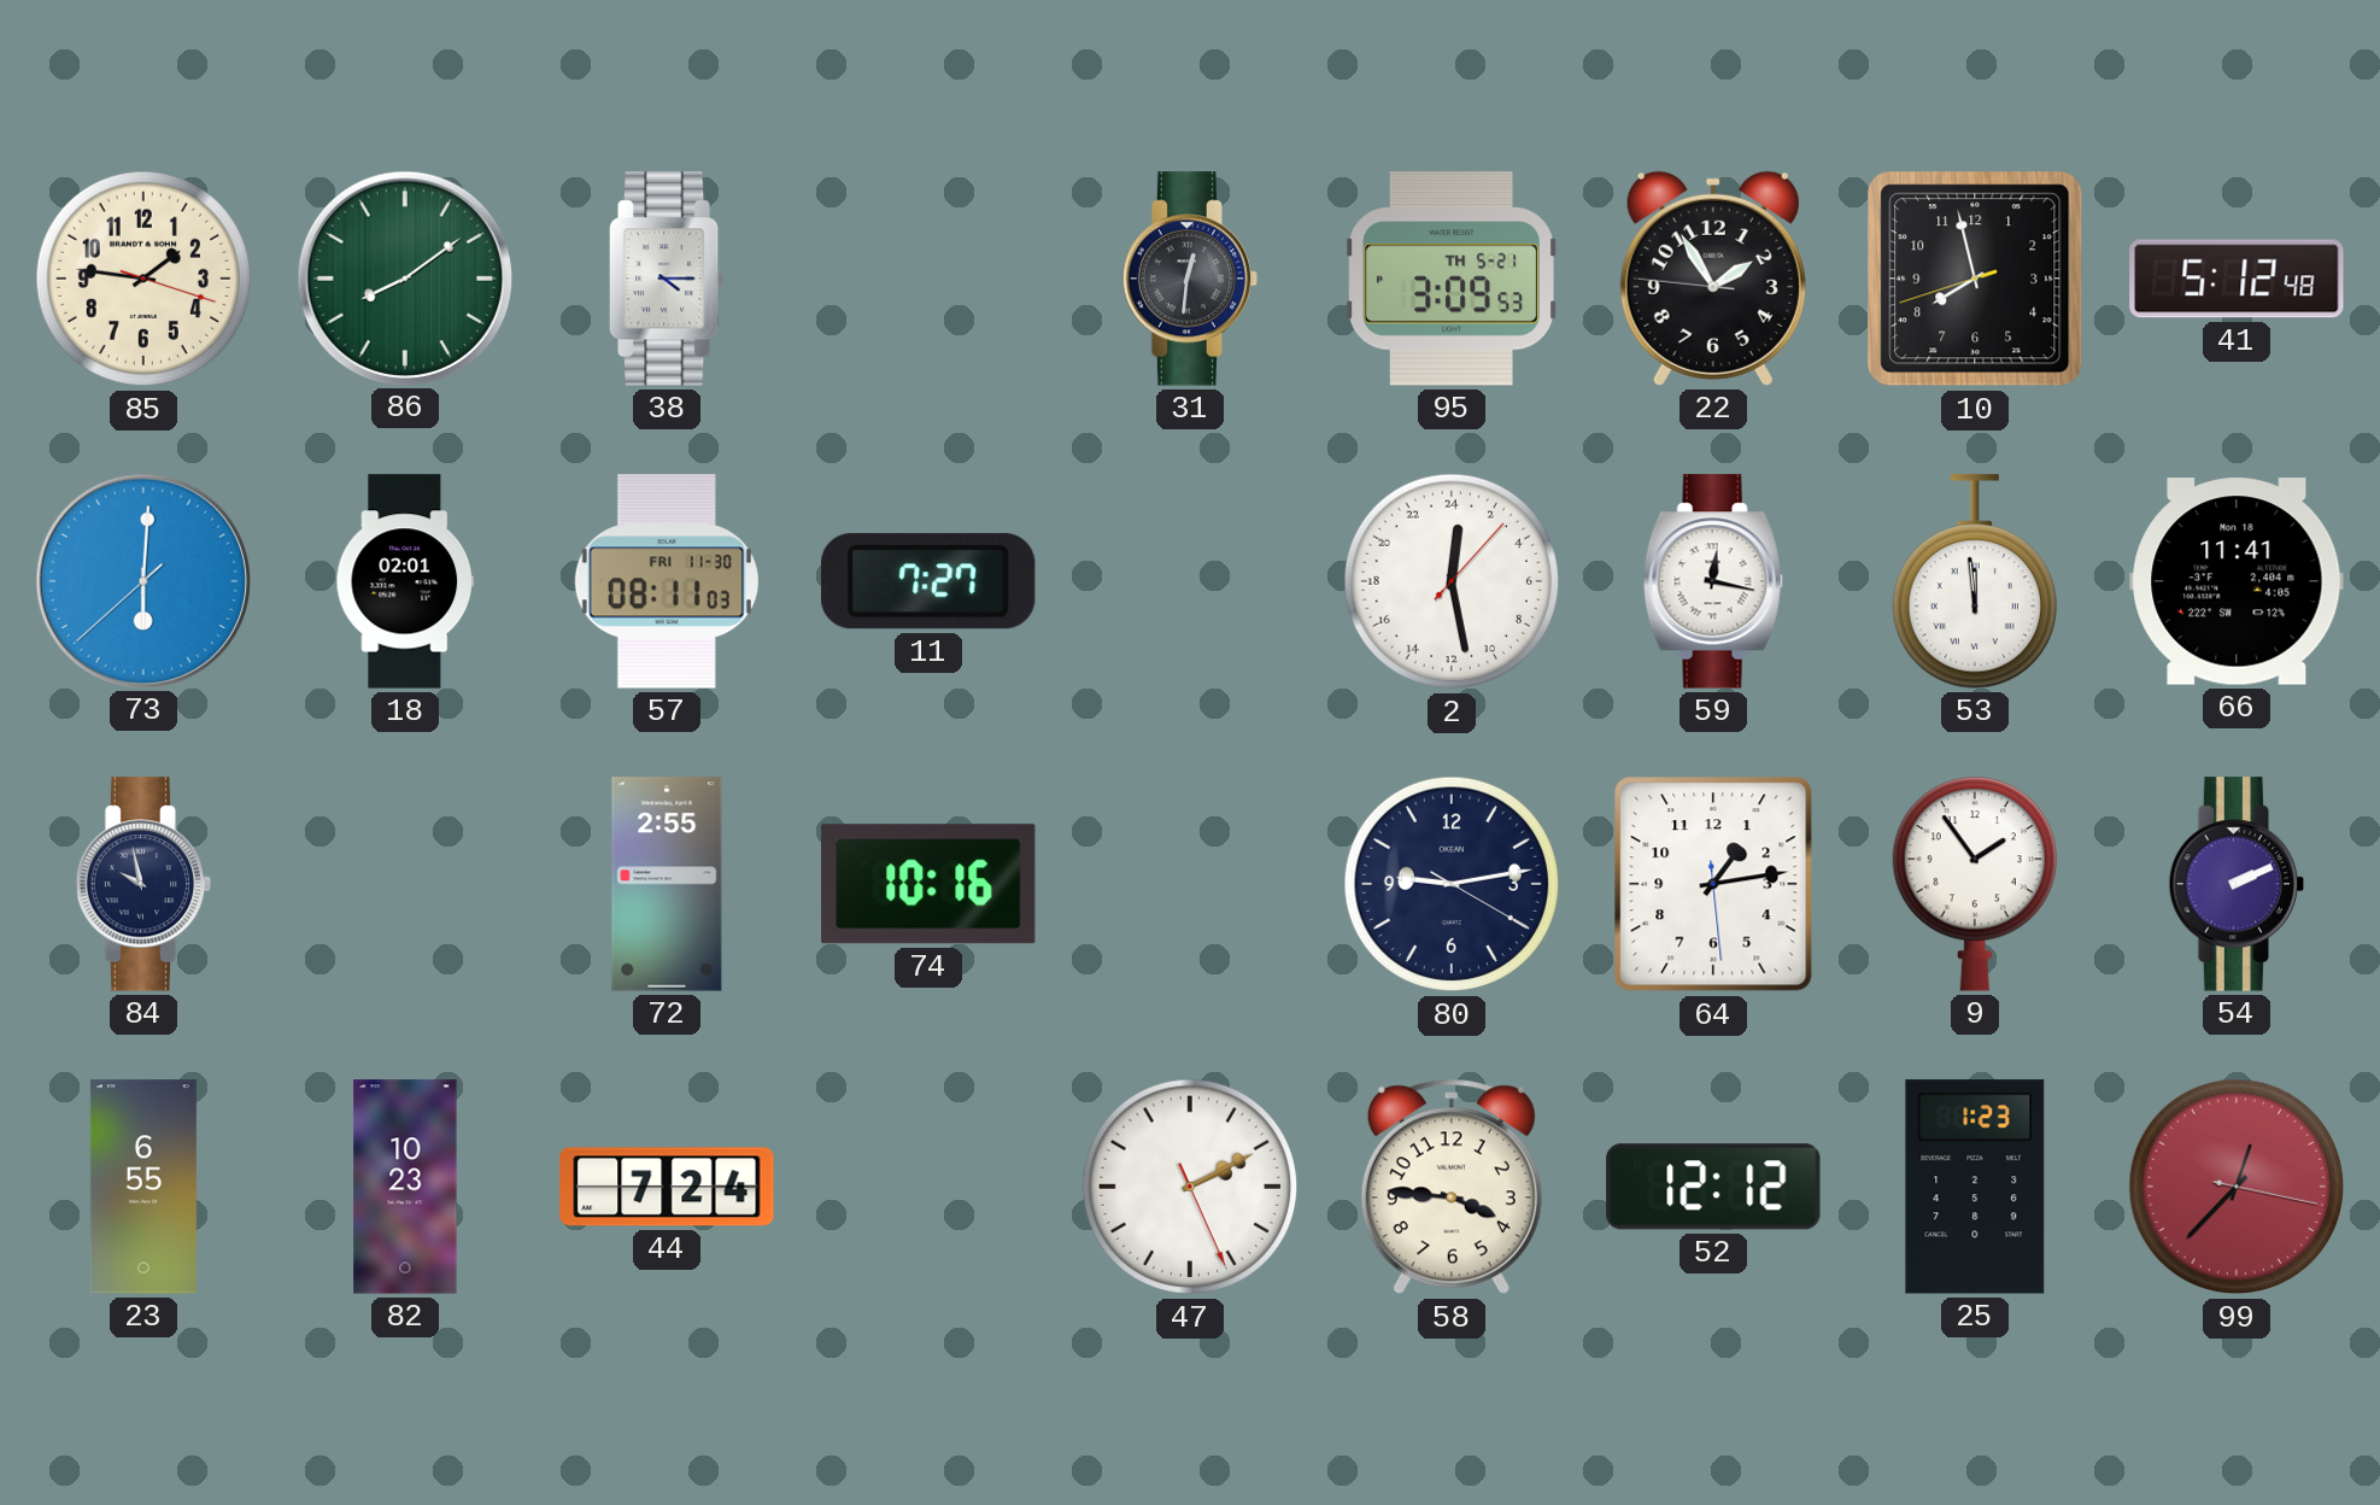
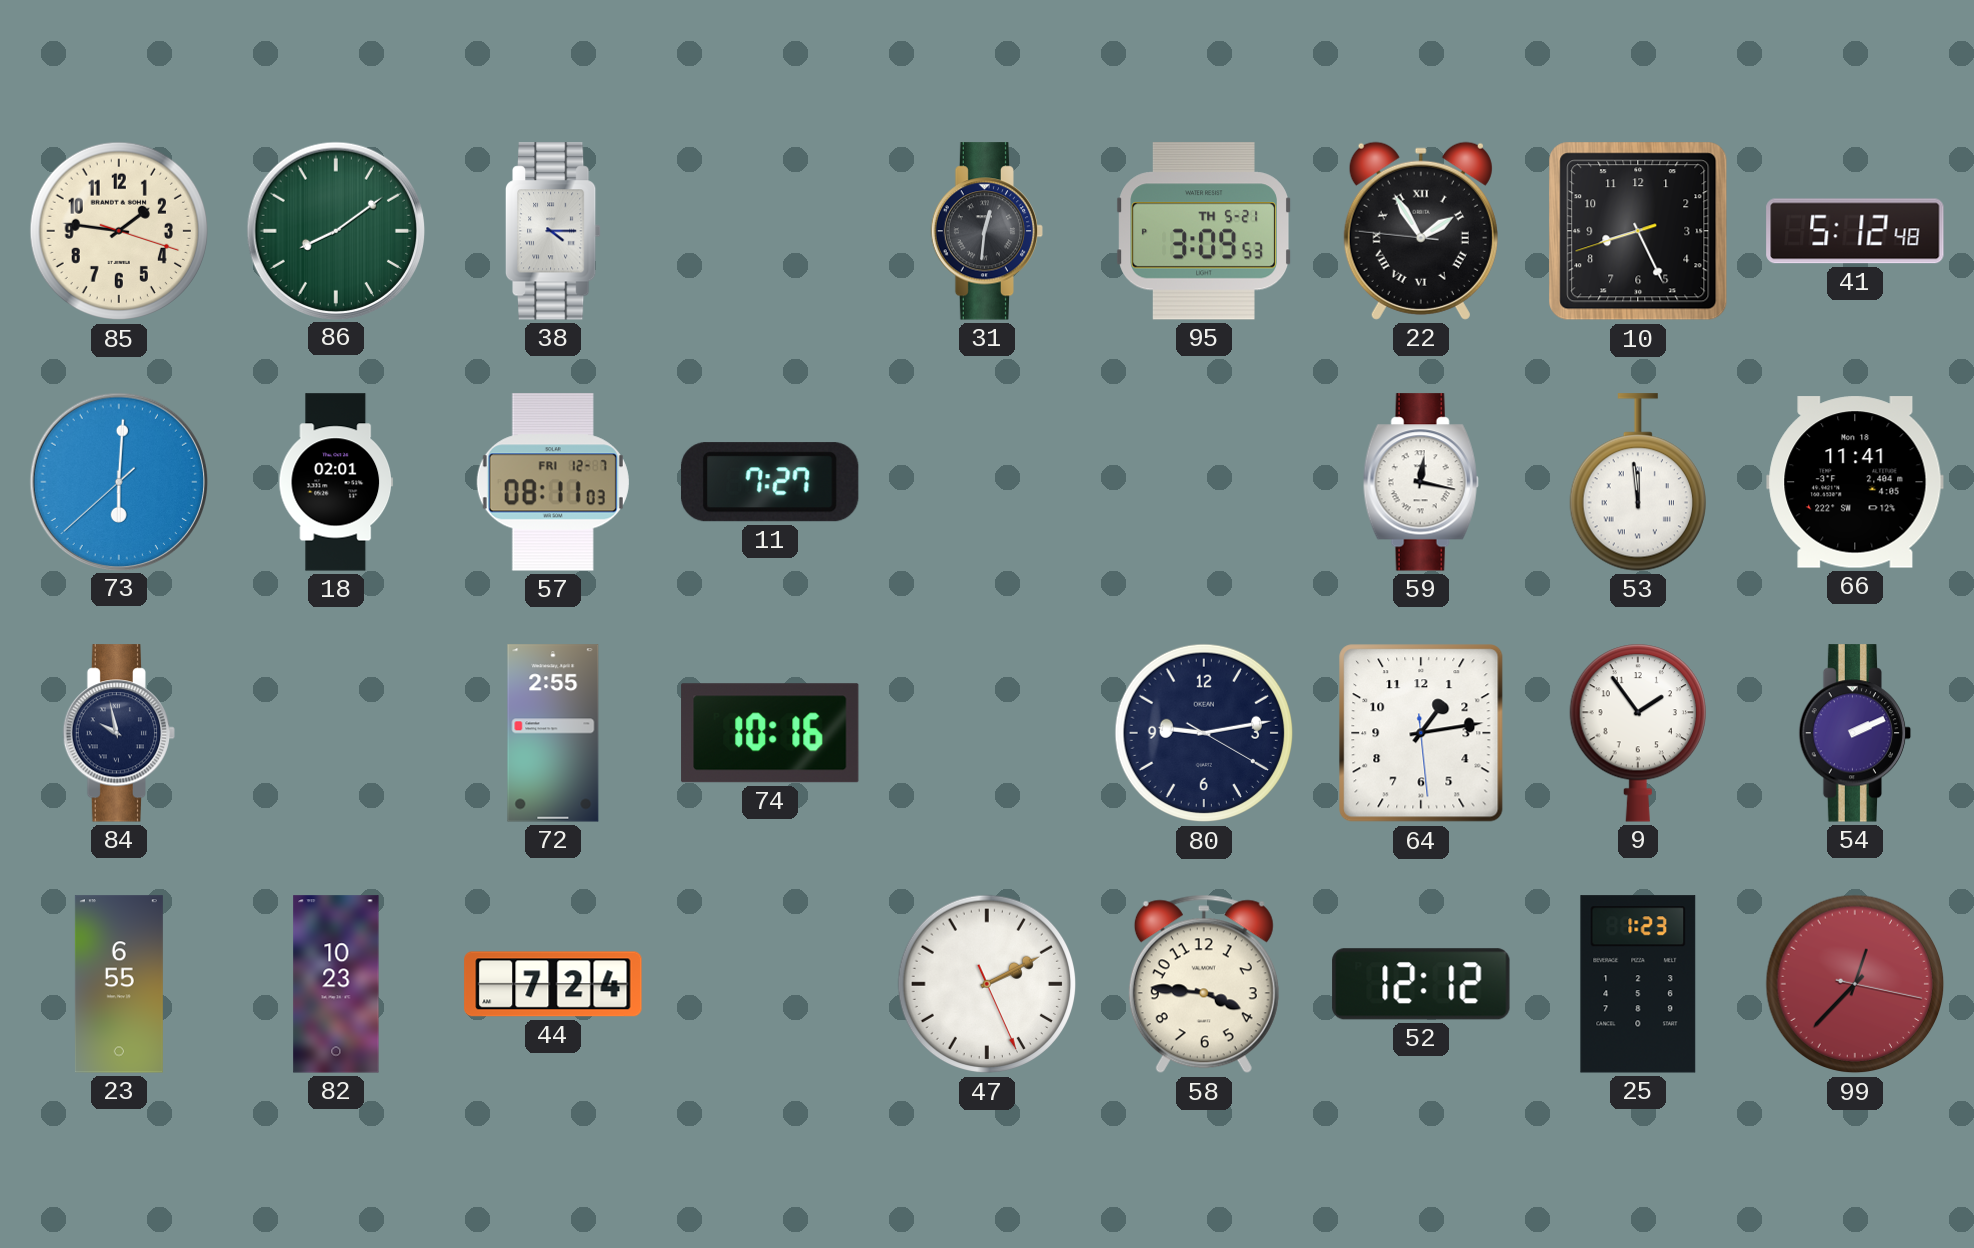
22 numerals: Arabic -> Roman
10: 7:57 -> 8:25
57 date: FRI 11-30 -> FRI 12-7
2: 0:28 -> none
